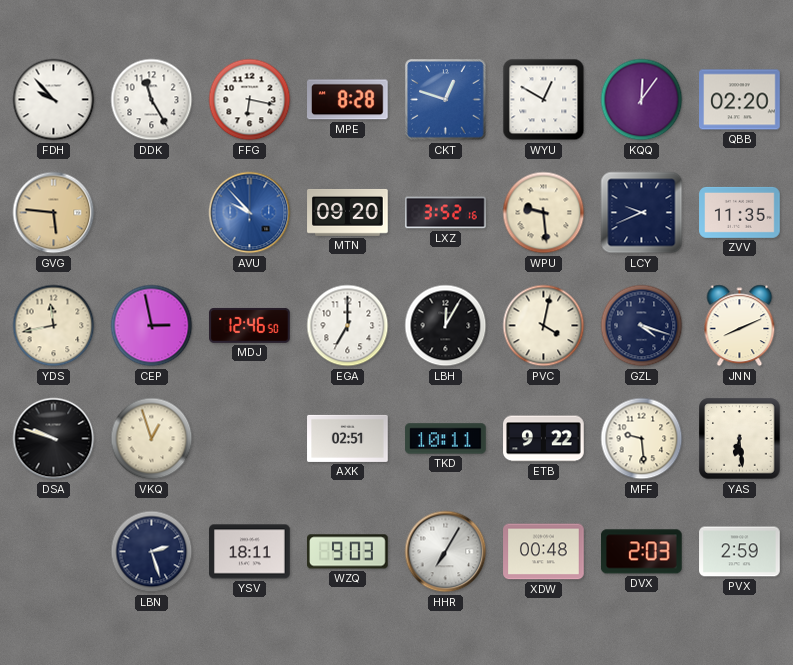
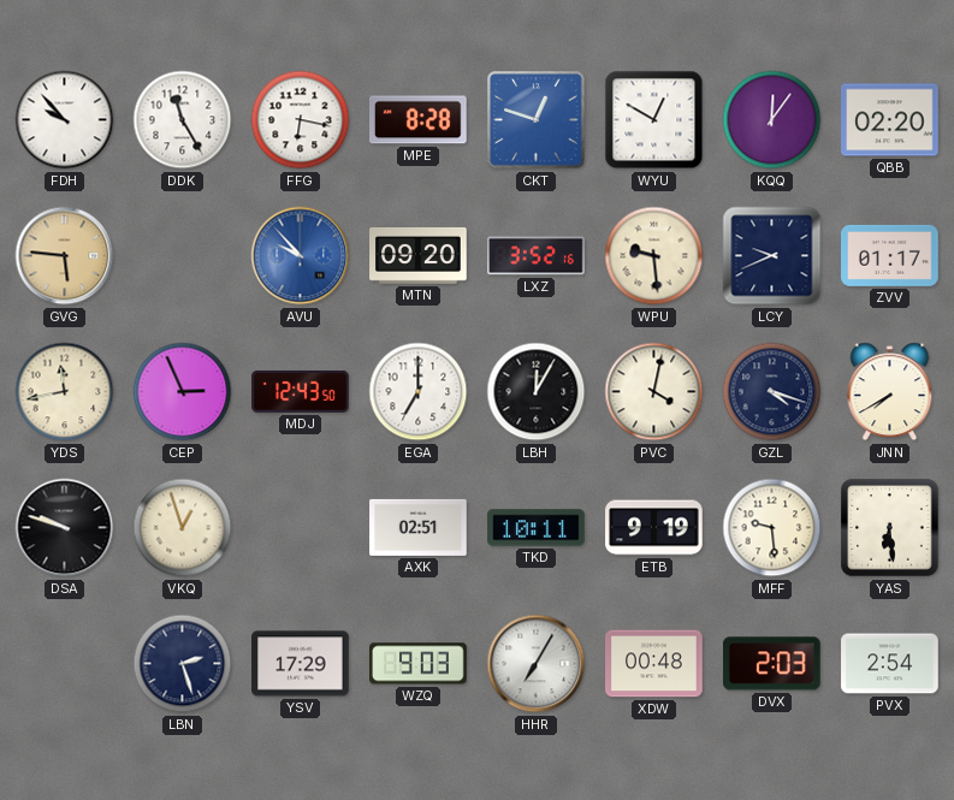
ZVV: 11:35 -> 01:17
CEP: 2:58 -> 2:56
MDJ: 12:46 -> 12:43
JNN: 8:11 -> 7:40
ETB: 9:22 -> 9:19
YSV: 18:11 -> 17:29
PVX: 2:59 -> 2:54
